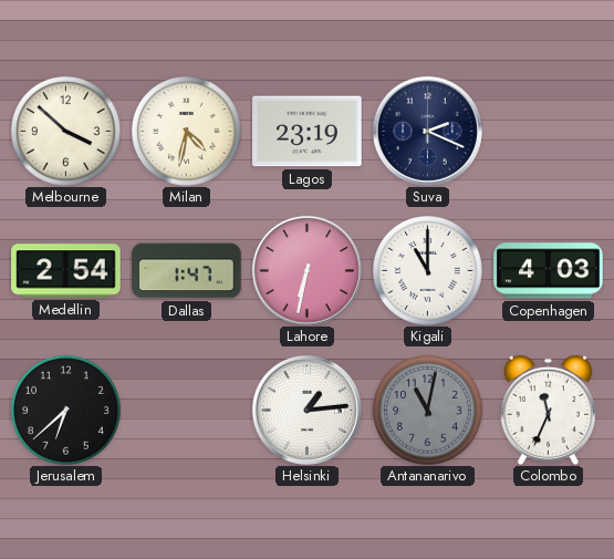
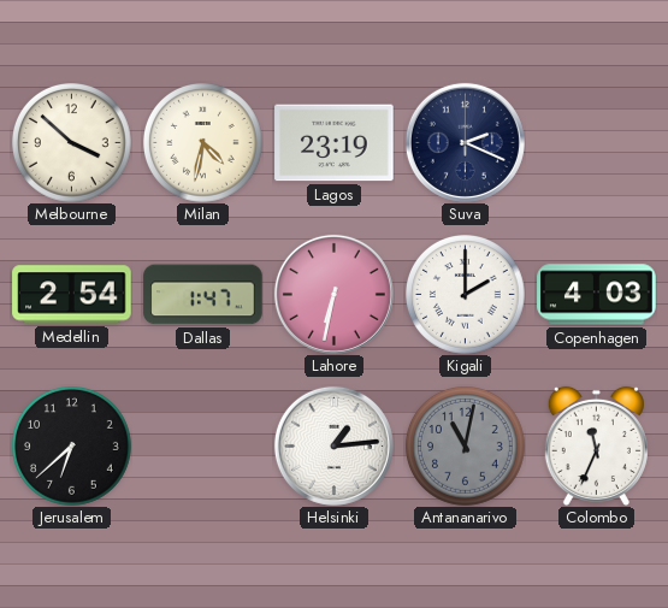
Kigali: 11:00 -> 2:00
